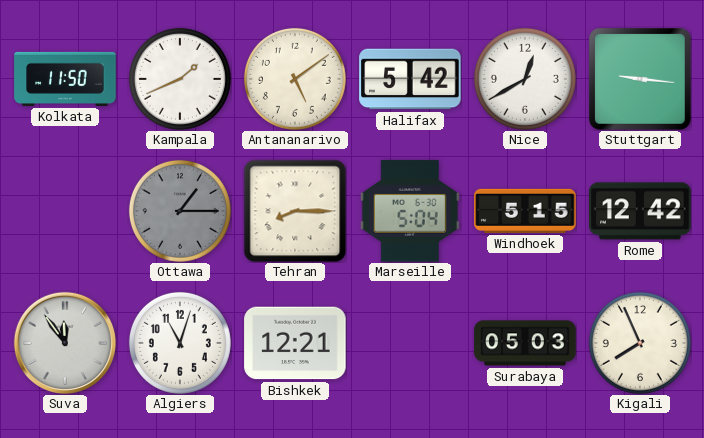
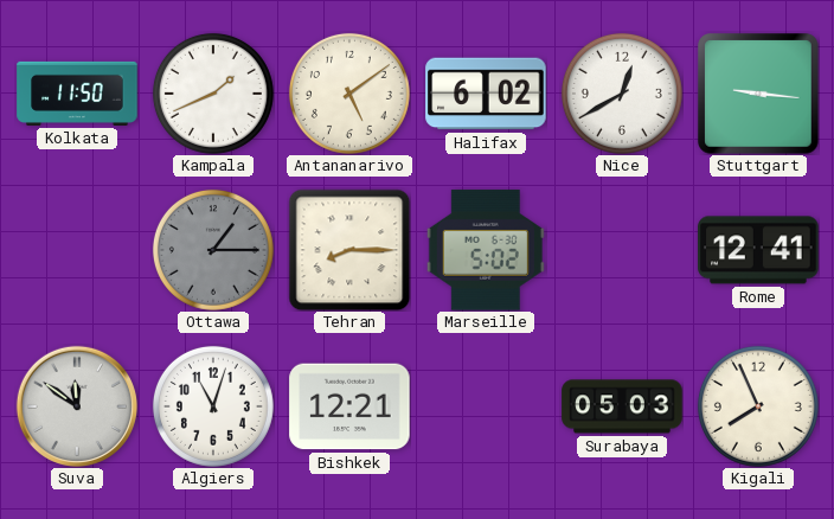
Halifax: 5:42 -> 6:02
Marseille: 5:04 -> 5:02
Windhoek: 5:15 -> none
Rome: 12:42 -> 12:41
Suva: 11:54 -> 11:51
